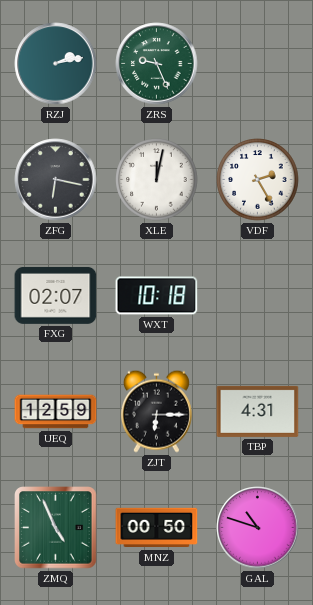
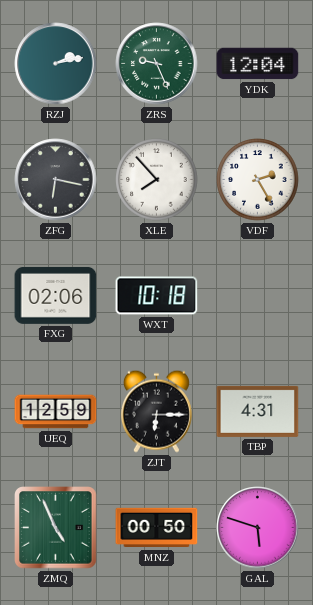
YDK: none -> 12:04
XLE: 12:02 -> 7:53
FXG: 02:07 -> 02:06
GAL: 10:48 -> 5:48
